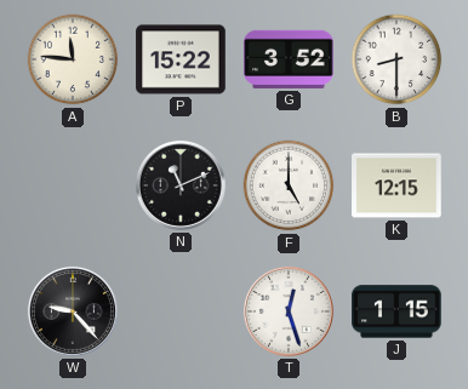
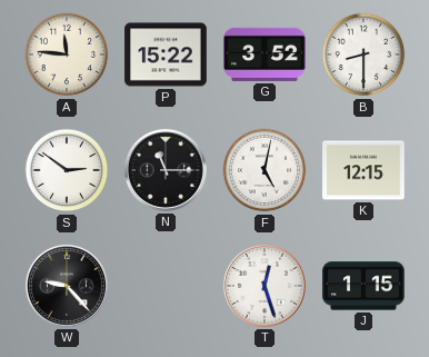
S: none -> 2:51
N: 11:11 -> 11:15
F: 5:00 -> 5:02
